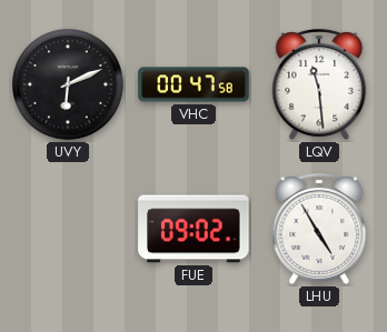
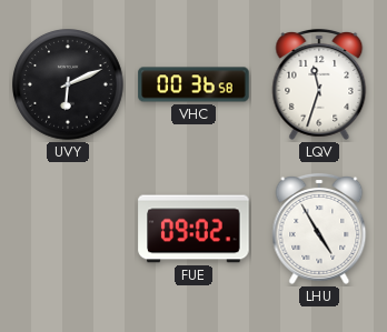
VHC: 00:47 -> 00:36
LQV: 11:29 -> 11:33
